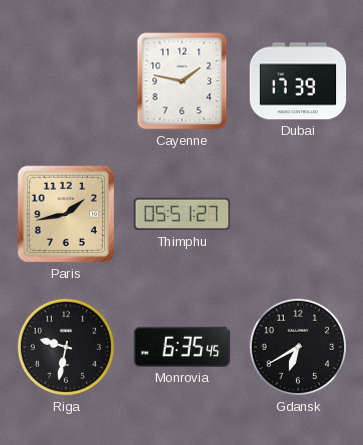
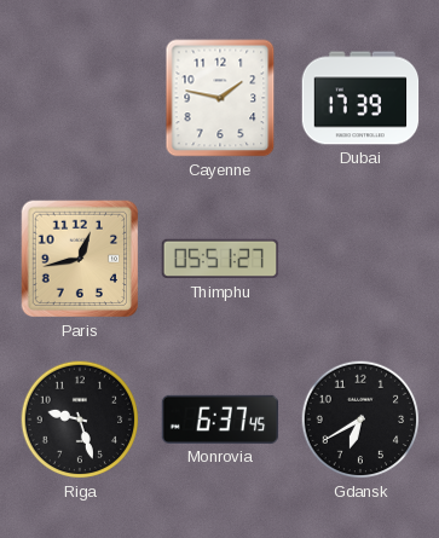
Paris: 1:43 -> 12:43
Riga: 9:32 -> 9:27
Monrovia: 6:35 -> 6:37
